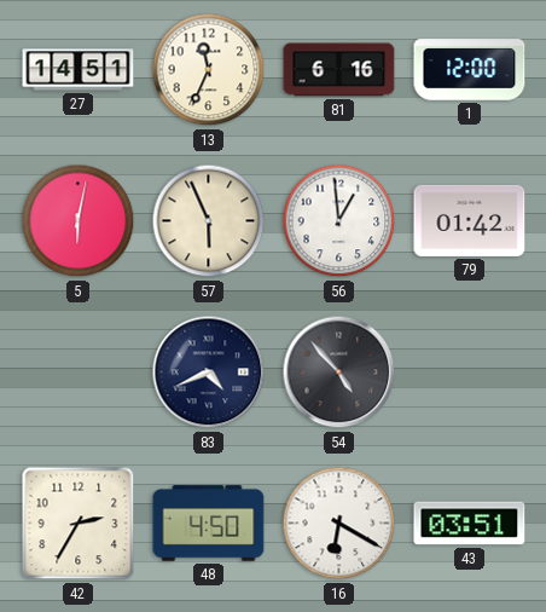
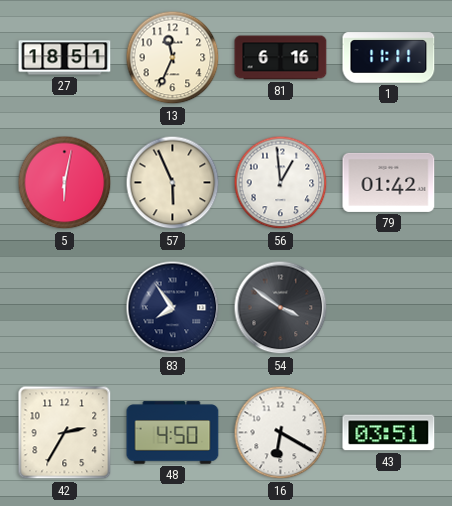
27: 14:51 -> 18:51
1: 12:00 -> 11:11
83: 4:41 -> 7:54
54: 4:53 -> 3:51
